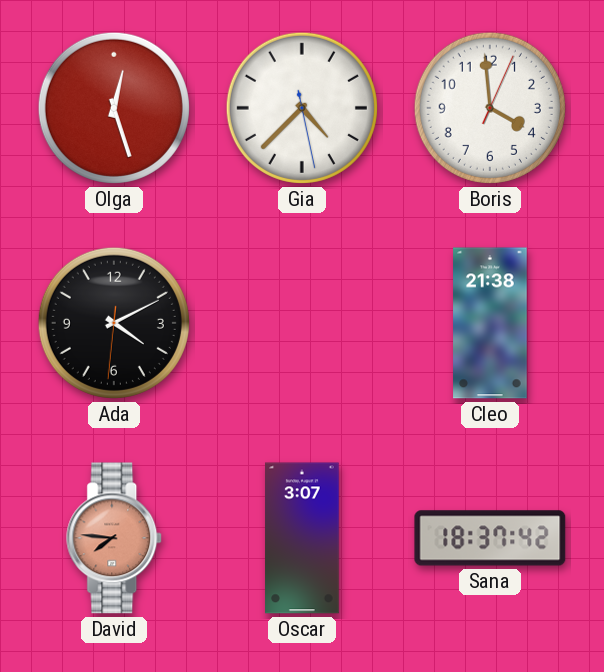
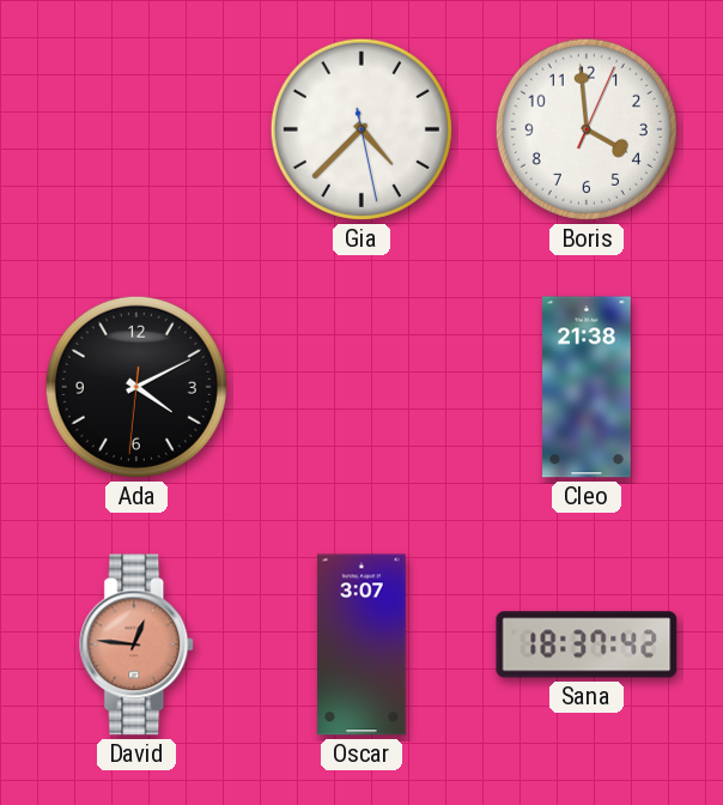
Olga: 12:27 -> none
David: 7:46 -> 12:46
